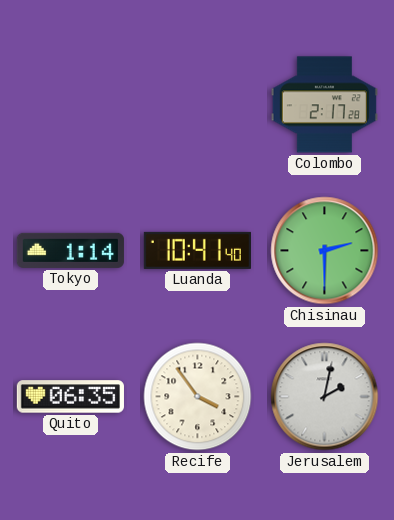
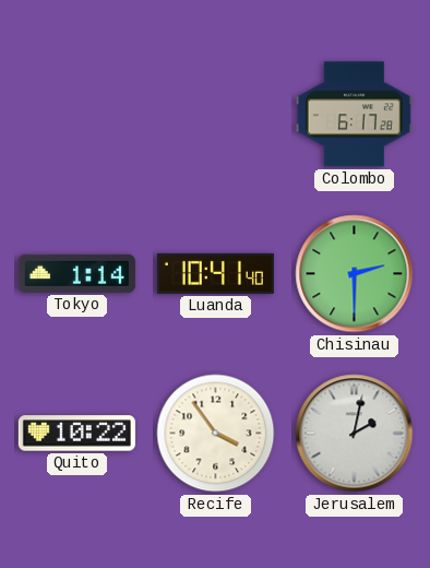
Colombo: 2:17 -> 6:17
Quito: 06:35 -> 10:22
